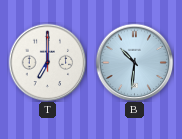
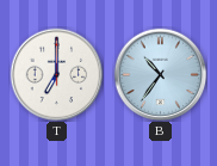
B: 10:31 -> 10:36
